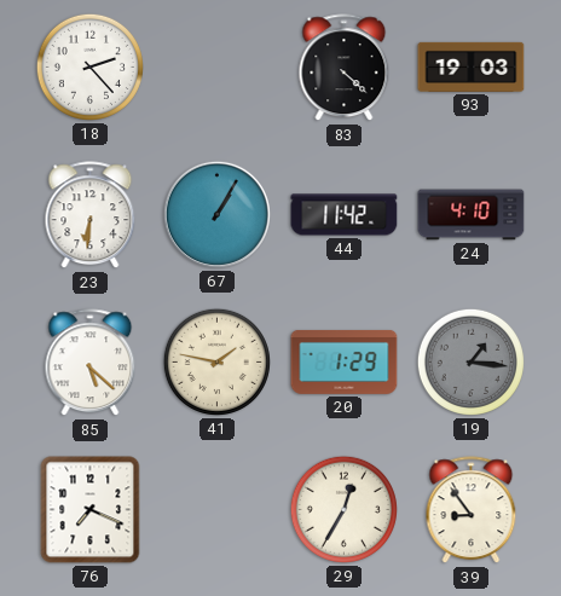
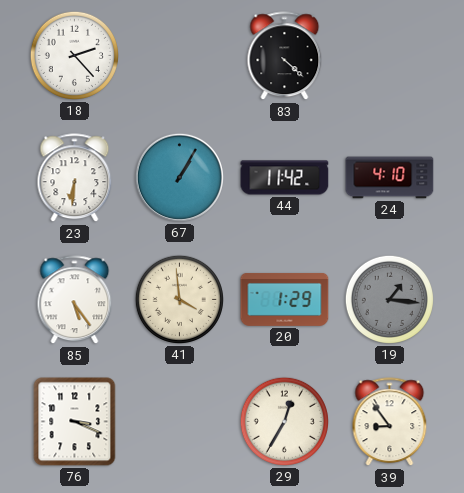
93: 19:03 -> none
85: 5:22 -> 5:24
41: 1:47 -> 3:59
76: 7:19 -> 3:19
